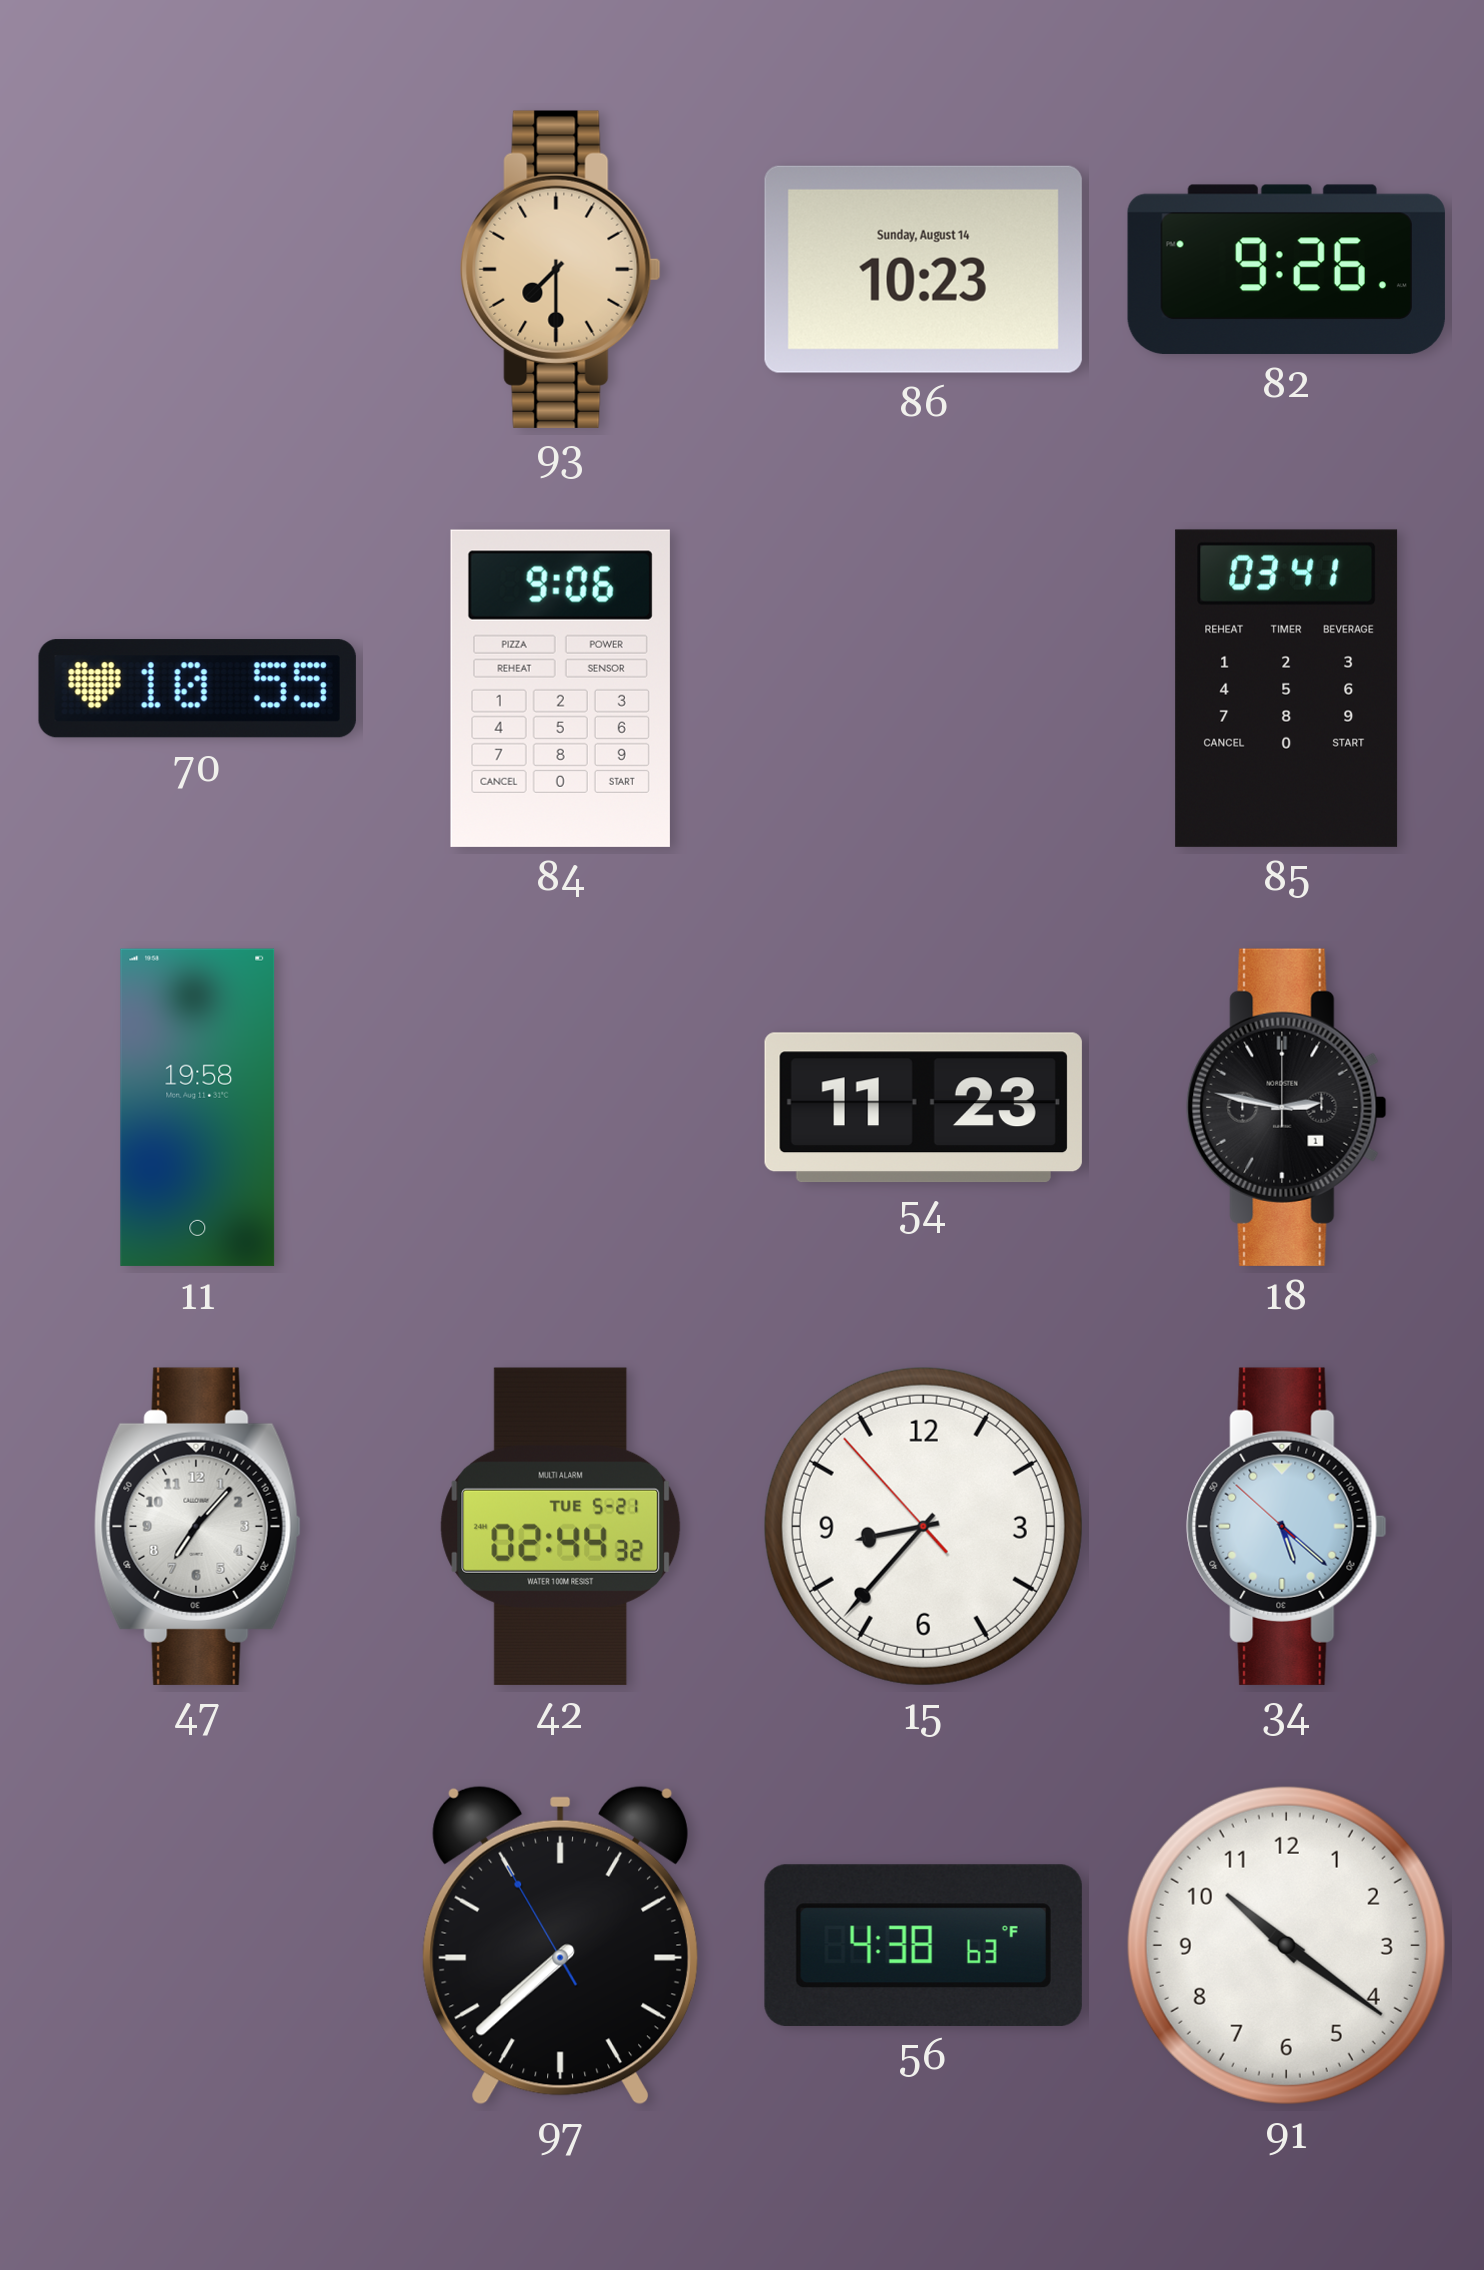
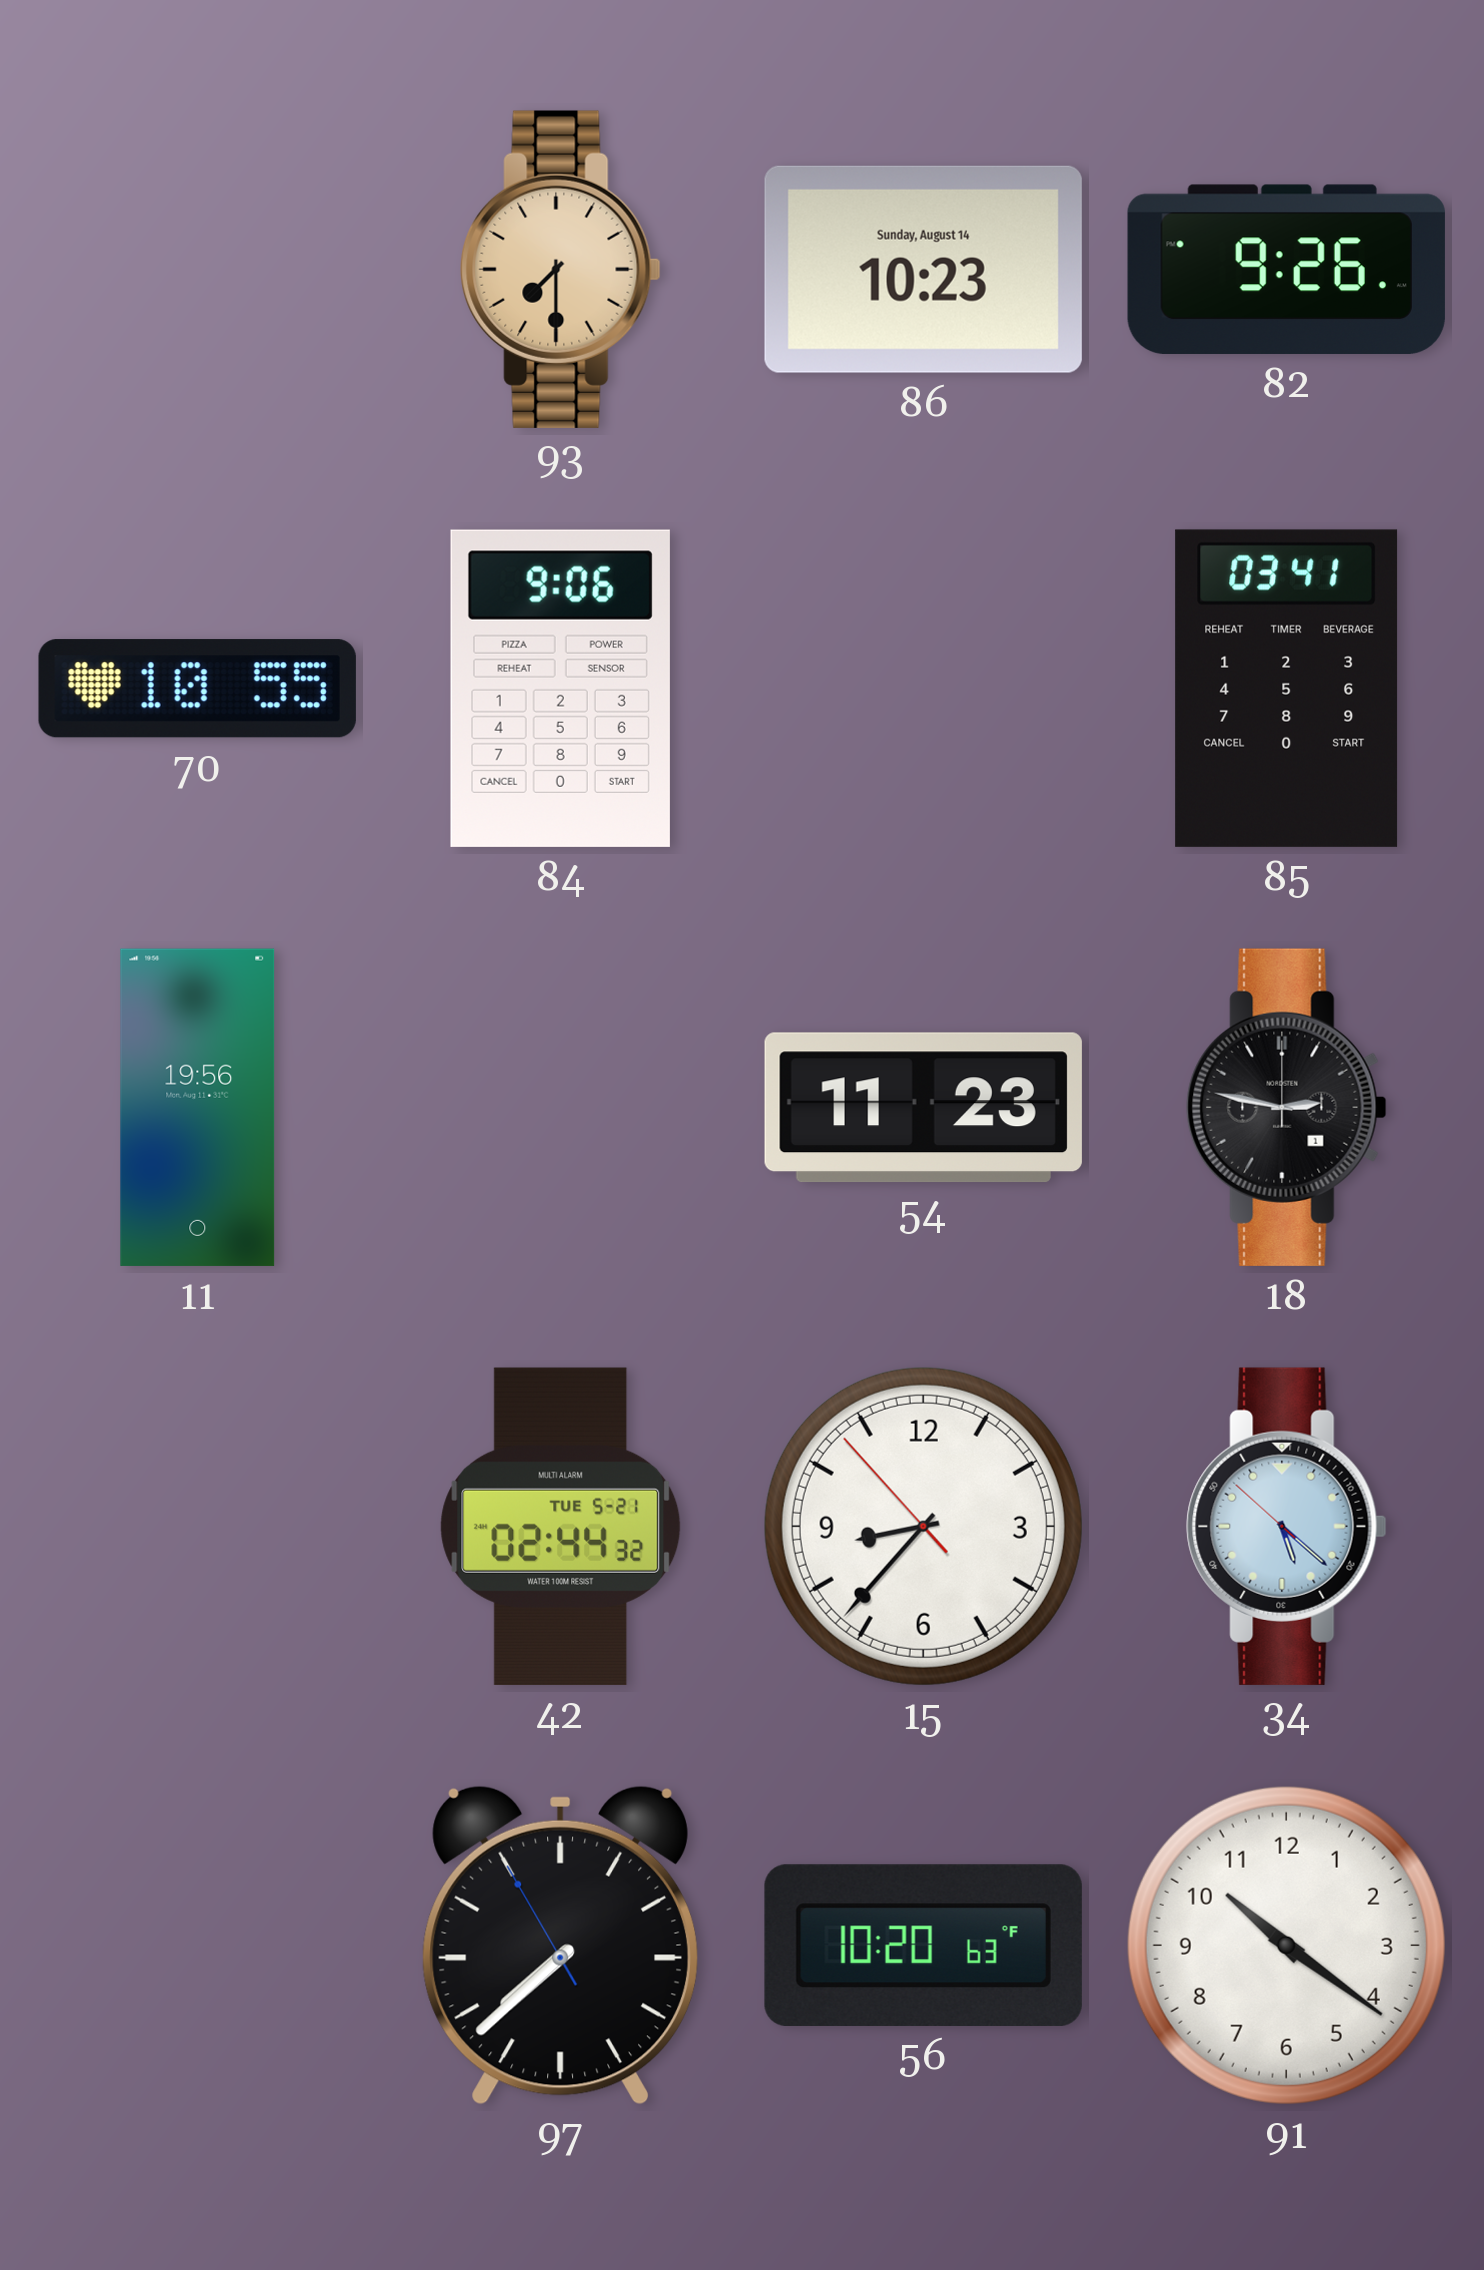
11: 19:58 -> 19:56
47: 7:07 -> none
56: 4:38 -> 10:20
